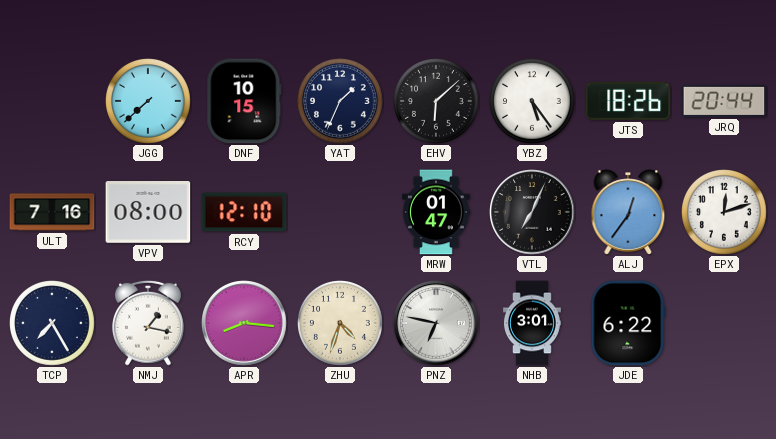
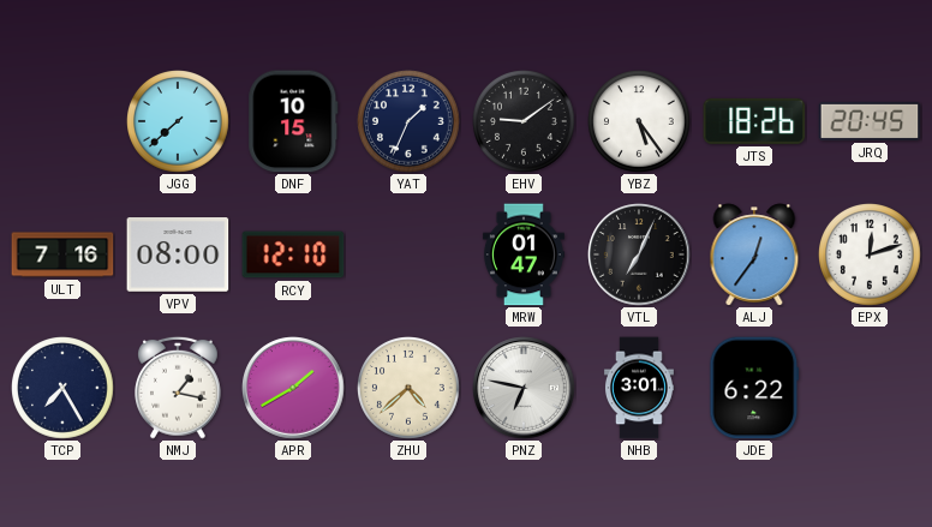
EHV: 6:08 -> 9:09
JRQ: 20:44 -> 20:45
APR: 8:16 -> 1:40
ZHU: 4:33 -> 4:38
